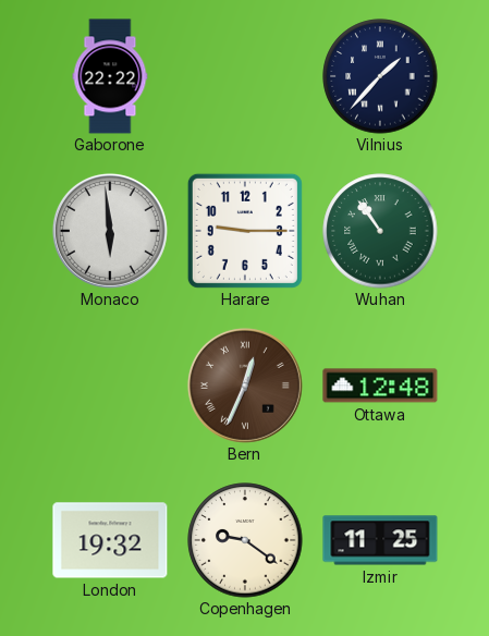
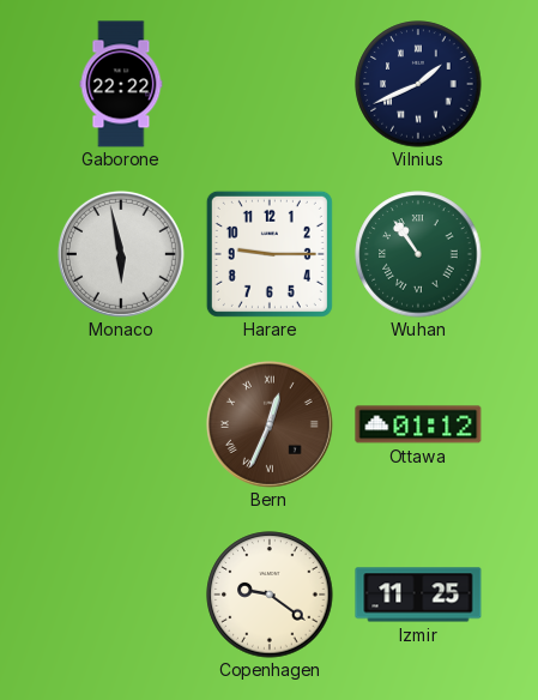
Vilnius: 1:37 -> 1:41
Monaco: 5:59 -> 5:58
Ottawa: 12:48 -> 01:12
London: 19:32 -> none
